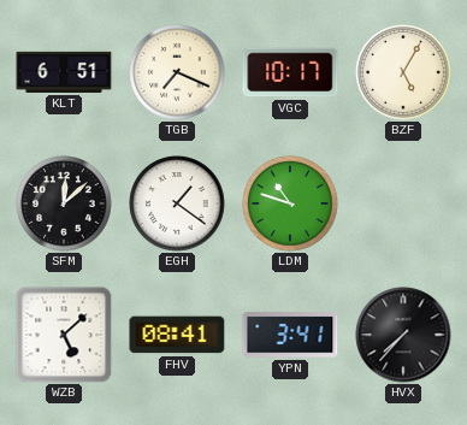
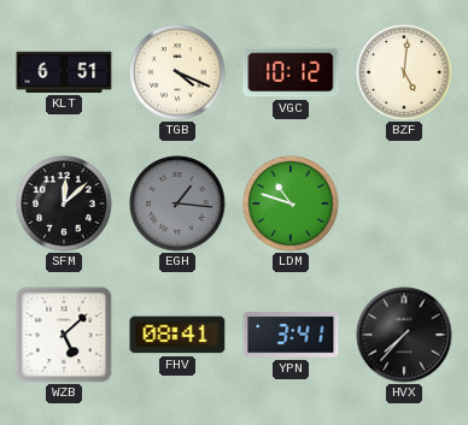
TGB: 7:19 -> 4:19
VGC: 10:17 -> 10:12
BZF: 5:05 -> 5:01
EGH: 1:21 -> 1:16
EGH dial: white -> grey
